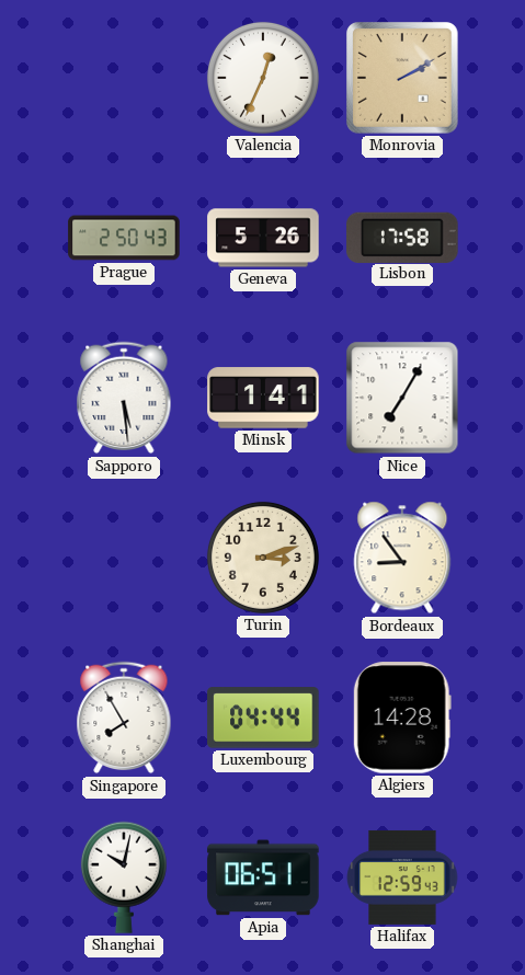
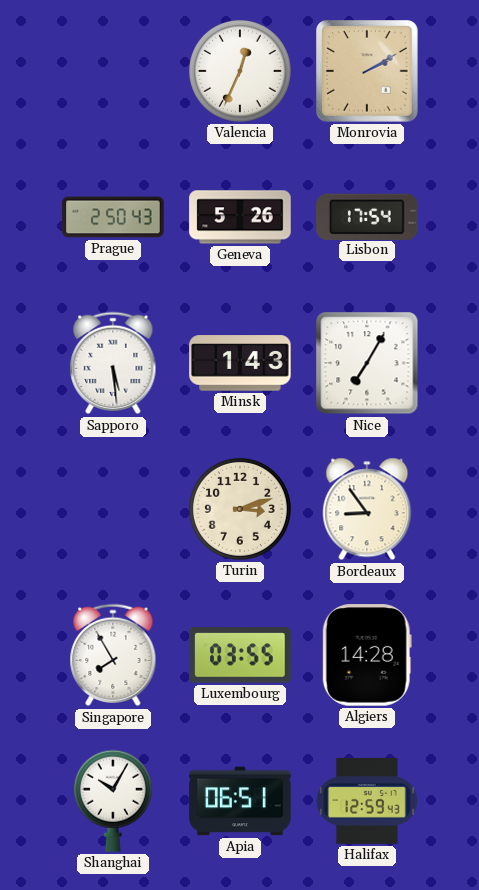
Lisbon: 17:58 -> 17:54
Minsk: 1:41 -> 1:43
Luxembourg: 04:44 -> 03:55
Shanghai: 10:02 -> 10:05
